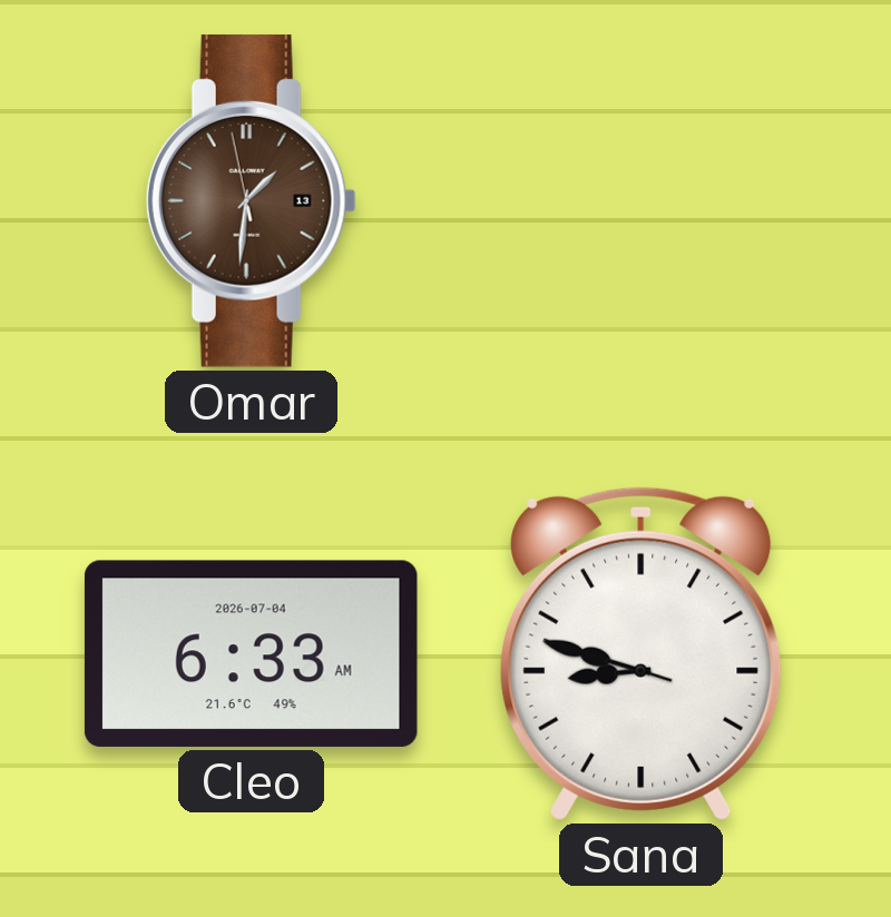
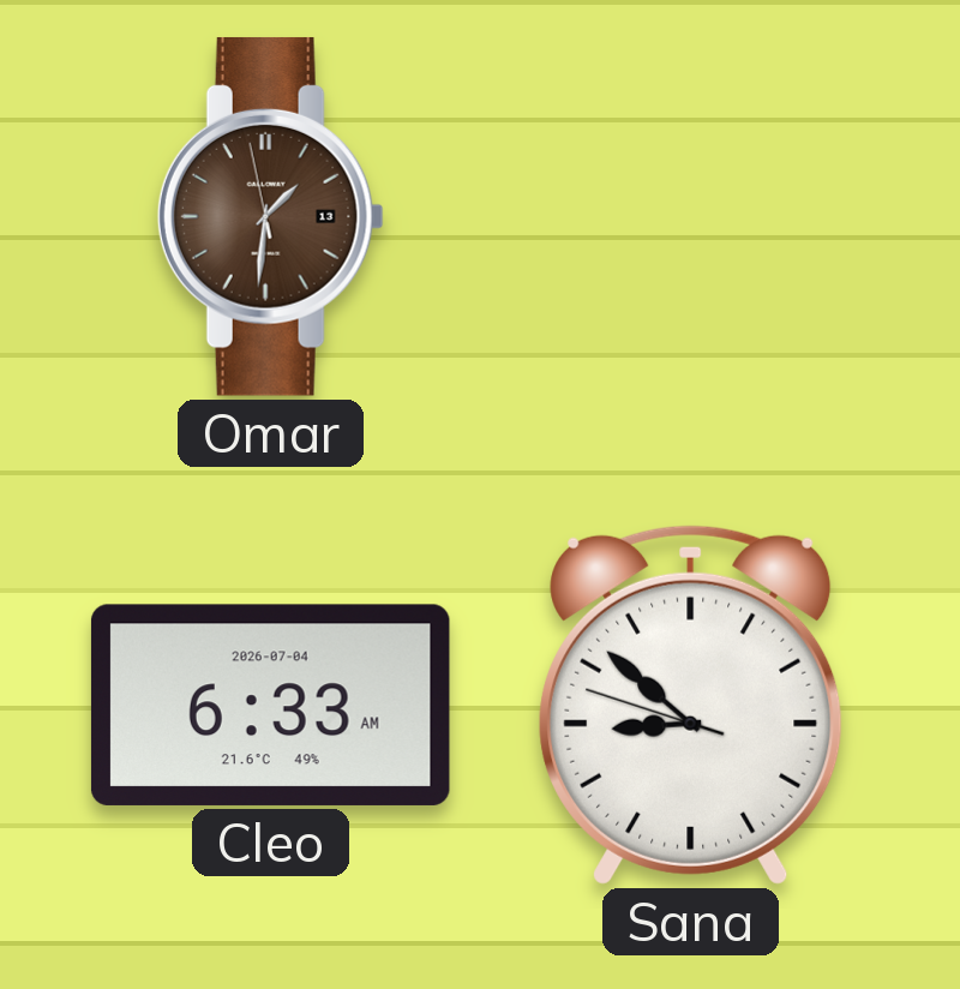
Sana: 8:47 -> 8:51
